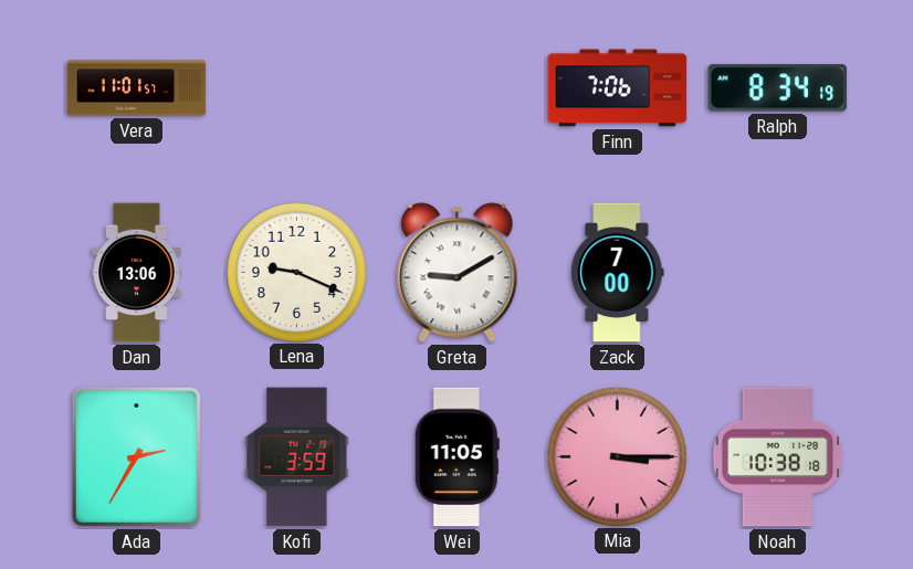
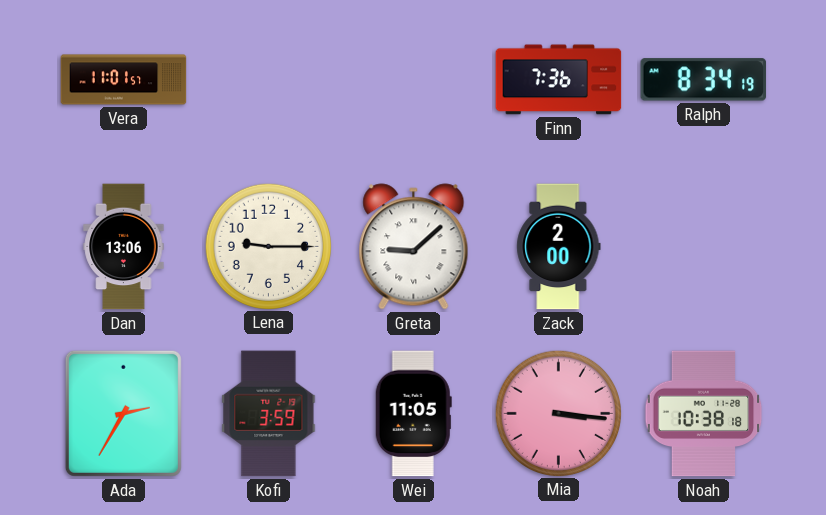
Finn: 7:06 -> 7:36
Lena: 9:19 -> 9:15
Greta: 9:10 -> 9:08
Zack: 7:00 -> 2:00
Mia: 3:15 -> 3:16
